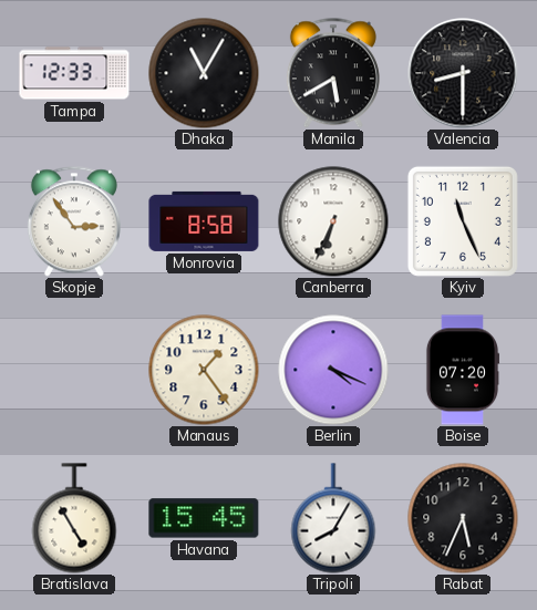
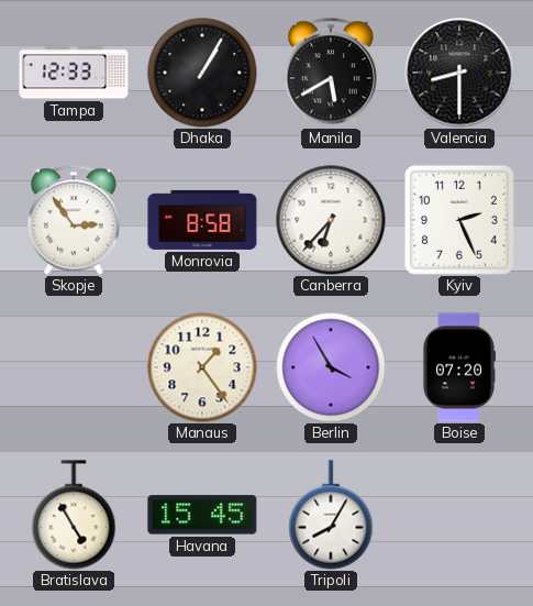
Dhaka: 11:05 -> 1:05
Canberra: 6:34 -> 6:37
Kyiv: 11:26 -> 2:26
Berlin: 4:19 -> 3:55
Rabat: 5:34 -> none
